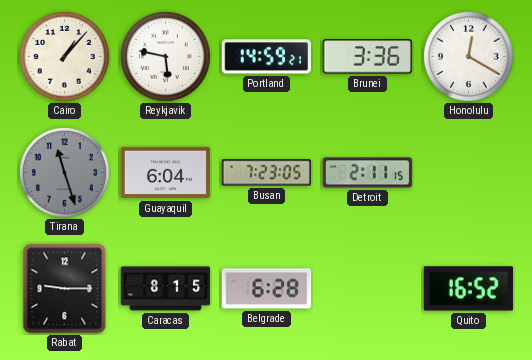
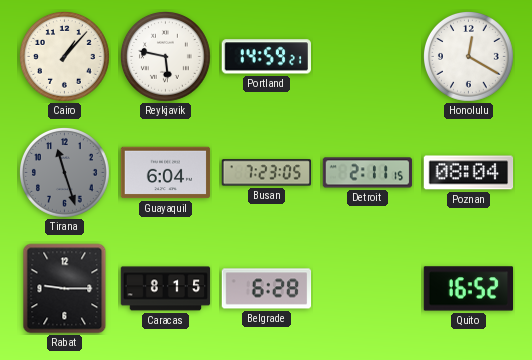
Brunei: 3:36 -> none
Poznan: none -> 08:04
